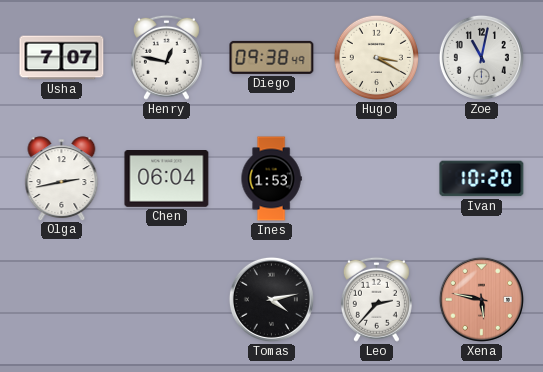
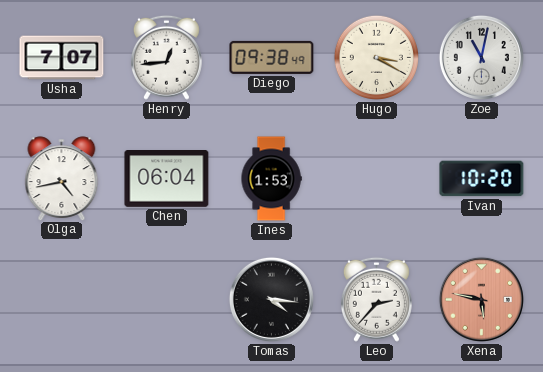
Henry: 12:47 -> 12:44
Olga: 2:43 -> 4:43
Tomas: 4:13 -> 4:16
